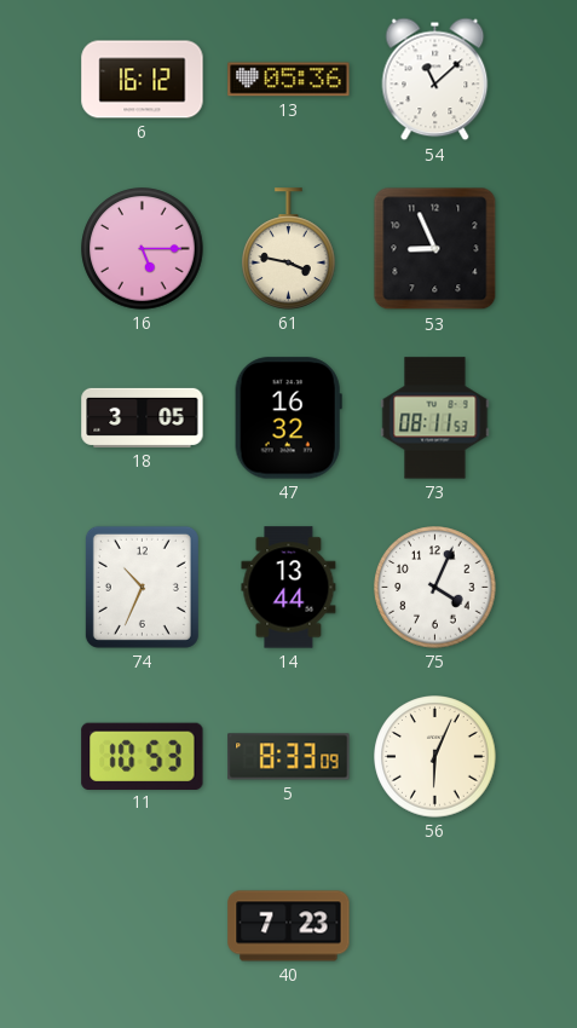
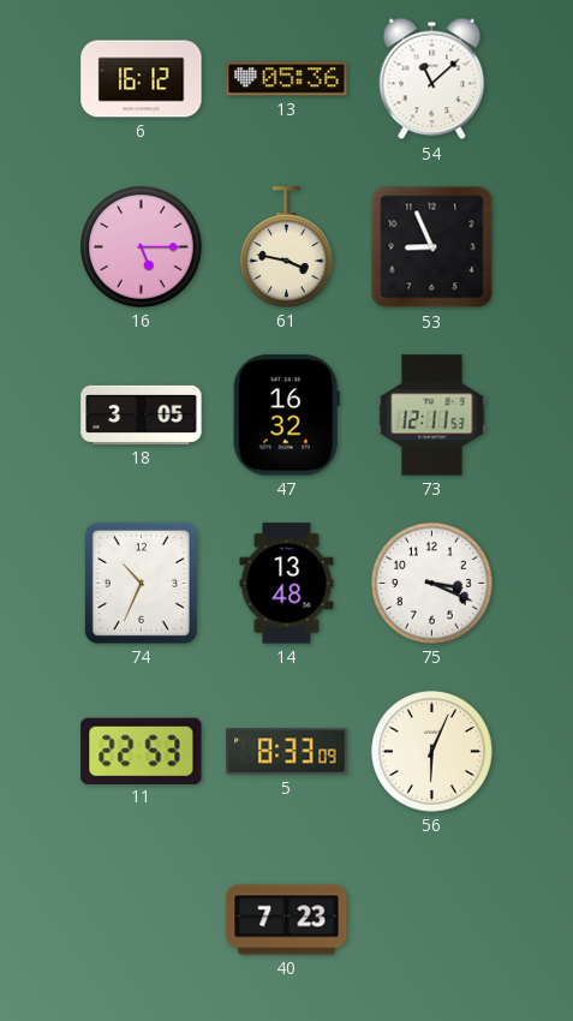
73: 08:11 -> 12:11
14: 13:44 -> 13:48
75: 4:04 -> 3:19
11: 10:53 -> 22:53
